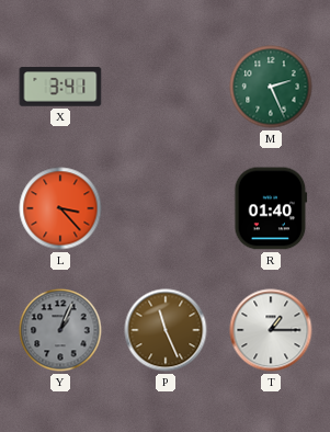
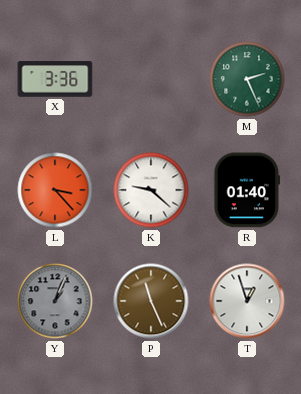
X: 3:41 -> 3:36
K: none -> 9:22
T: 1:15 -> 12:57
